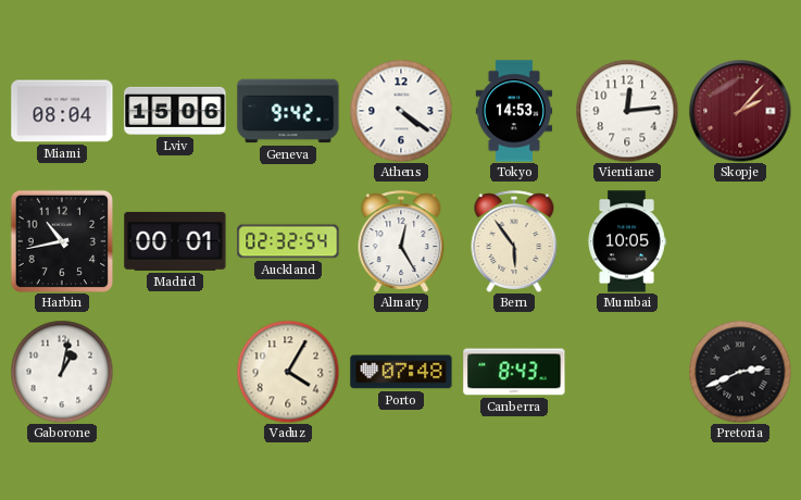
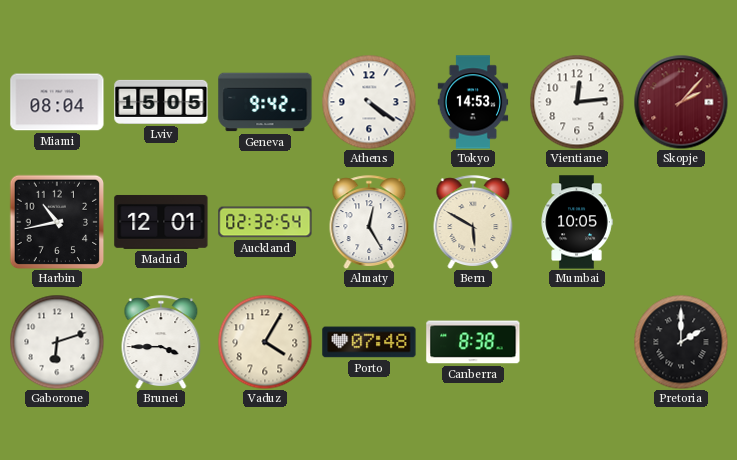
Lviv: 15:06 -> 15:05
Madrid: 00:01 -> 12:01
Bern: 5:54 -> 5:50
Gaborone: 1:02 -> 6:12
Brunei: none -> 3:45
Canberra: 8:43 -> 8:38
Pretoria: 2:41 -> 2:00
